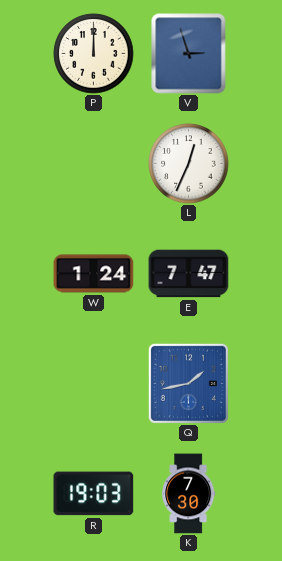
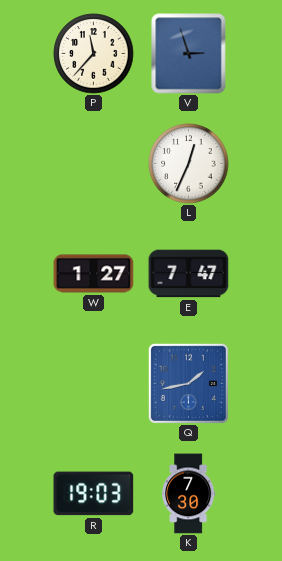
P: 12:00 -> 11:37
W: 1:24 -> 1:27
